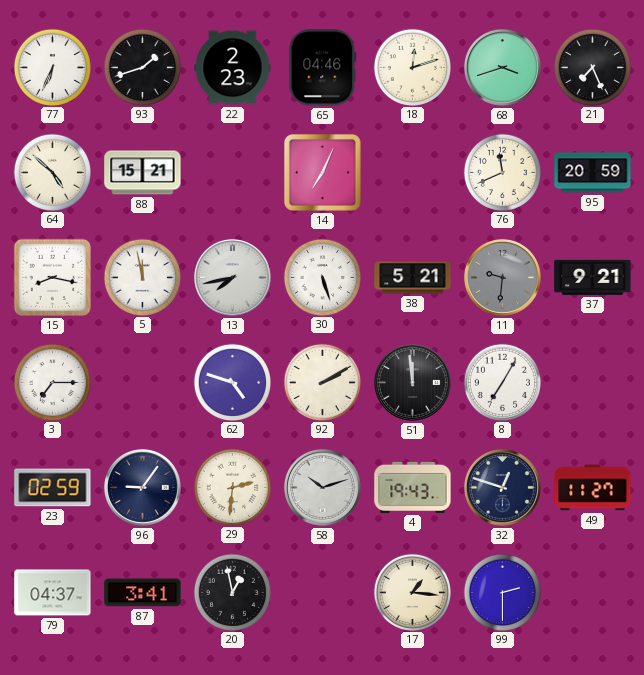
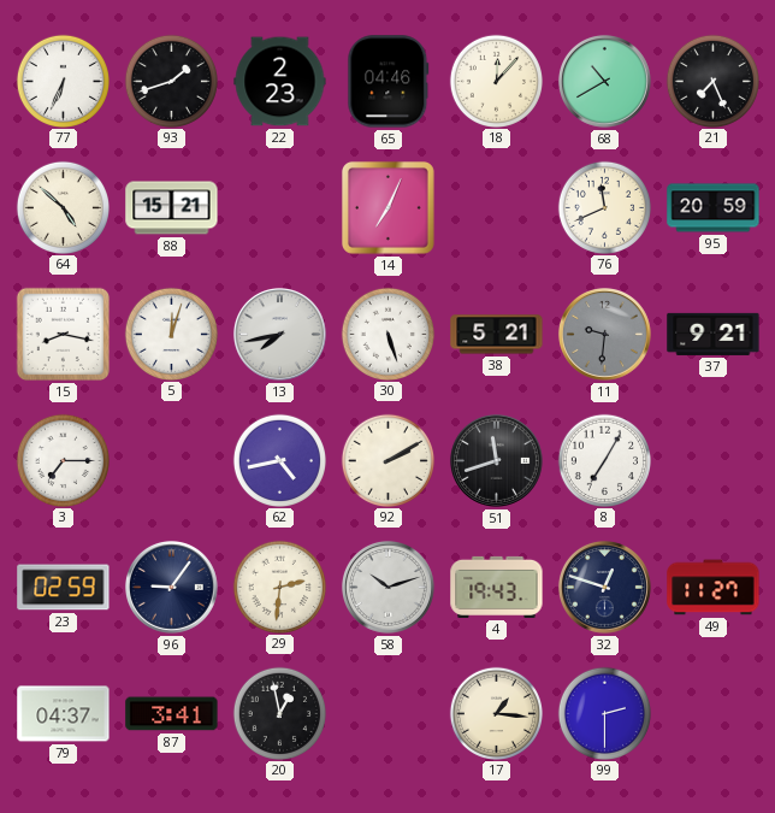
18: 12:12 -> 12:07
68: 3:42 -> 10:40
5: 11:58 -> 12:03
62: 4:48 -> 4:43
51: 11:59 -> 11:42
